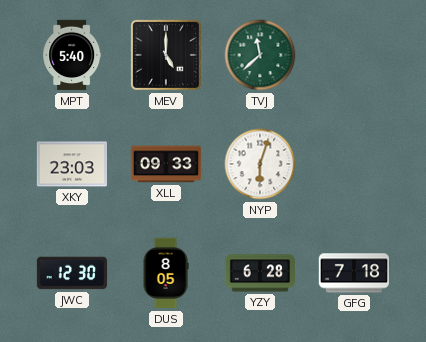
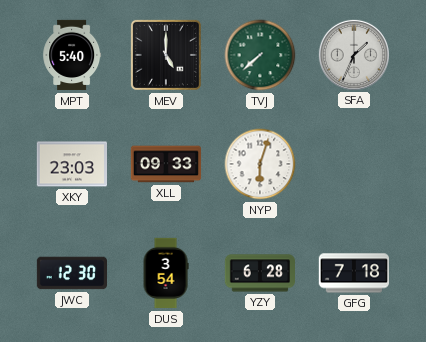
TVJ: 11:38 -> 7:38
SFA: none -> 1:34
DUS: 8:05 -> 3:54
